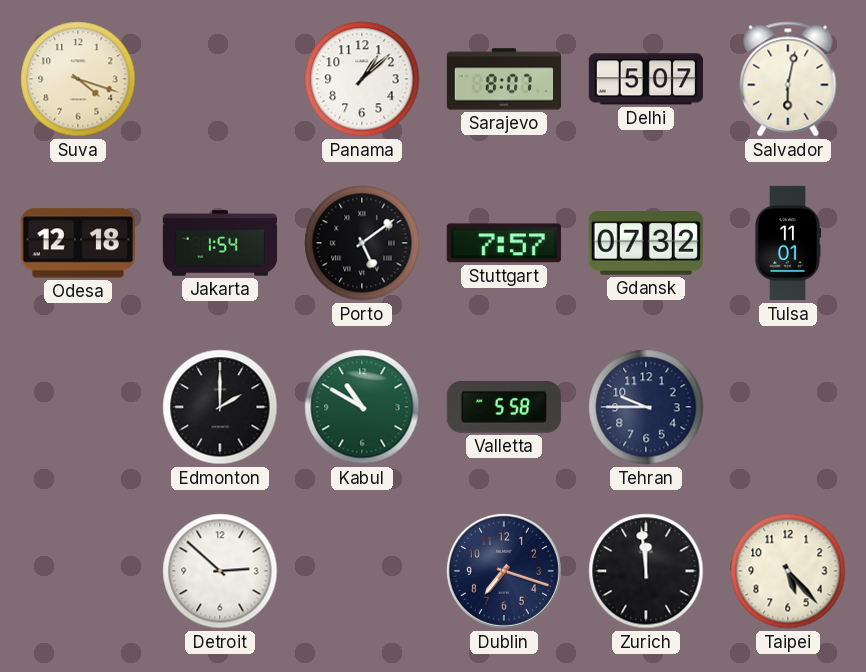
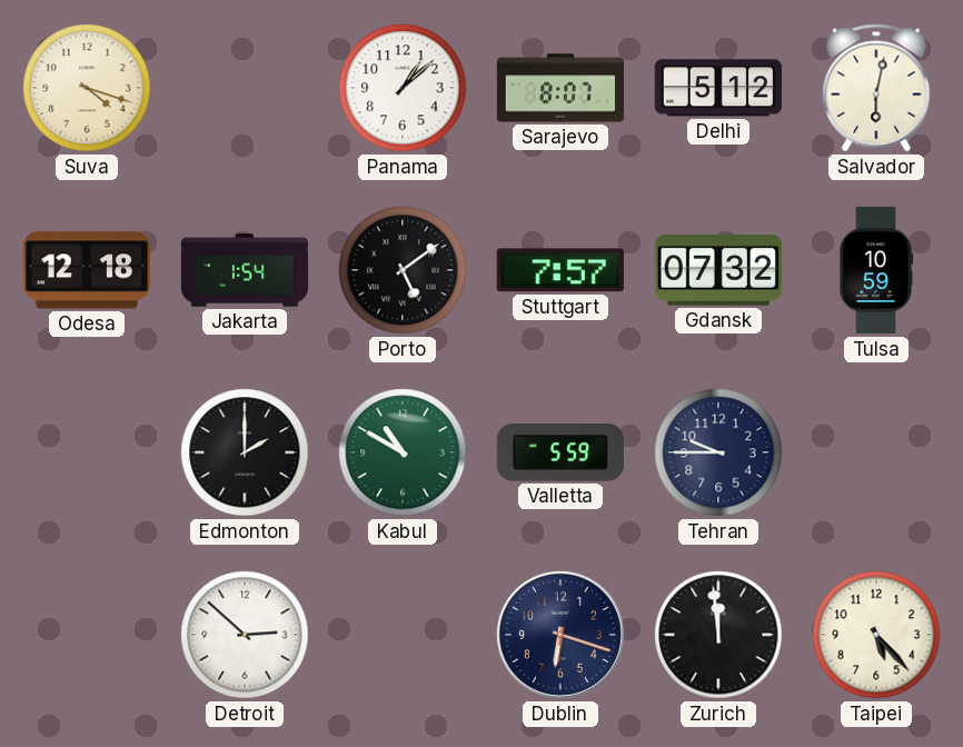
Delhi: 5:07 -> 5:12
Tulsa: 11:01 -> 10:59
Valletta: 5:58 -> 5:59
Dublin: 7:18 -> 6:18
